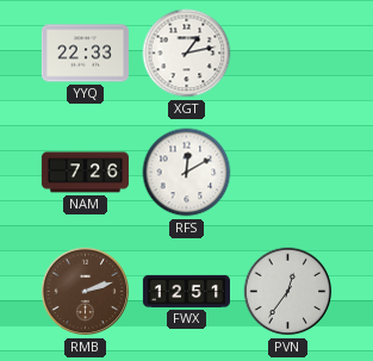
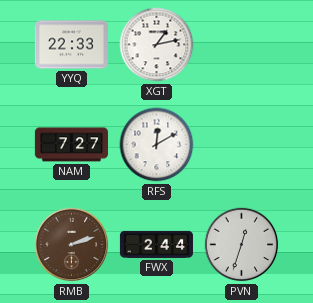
NAM: 7:26 -> 7:27
FWX: 12:51 -> 2:44
PVN: 12:36 -> 12:33
